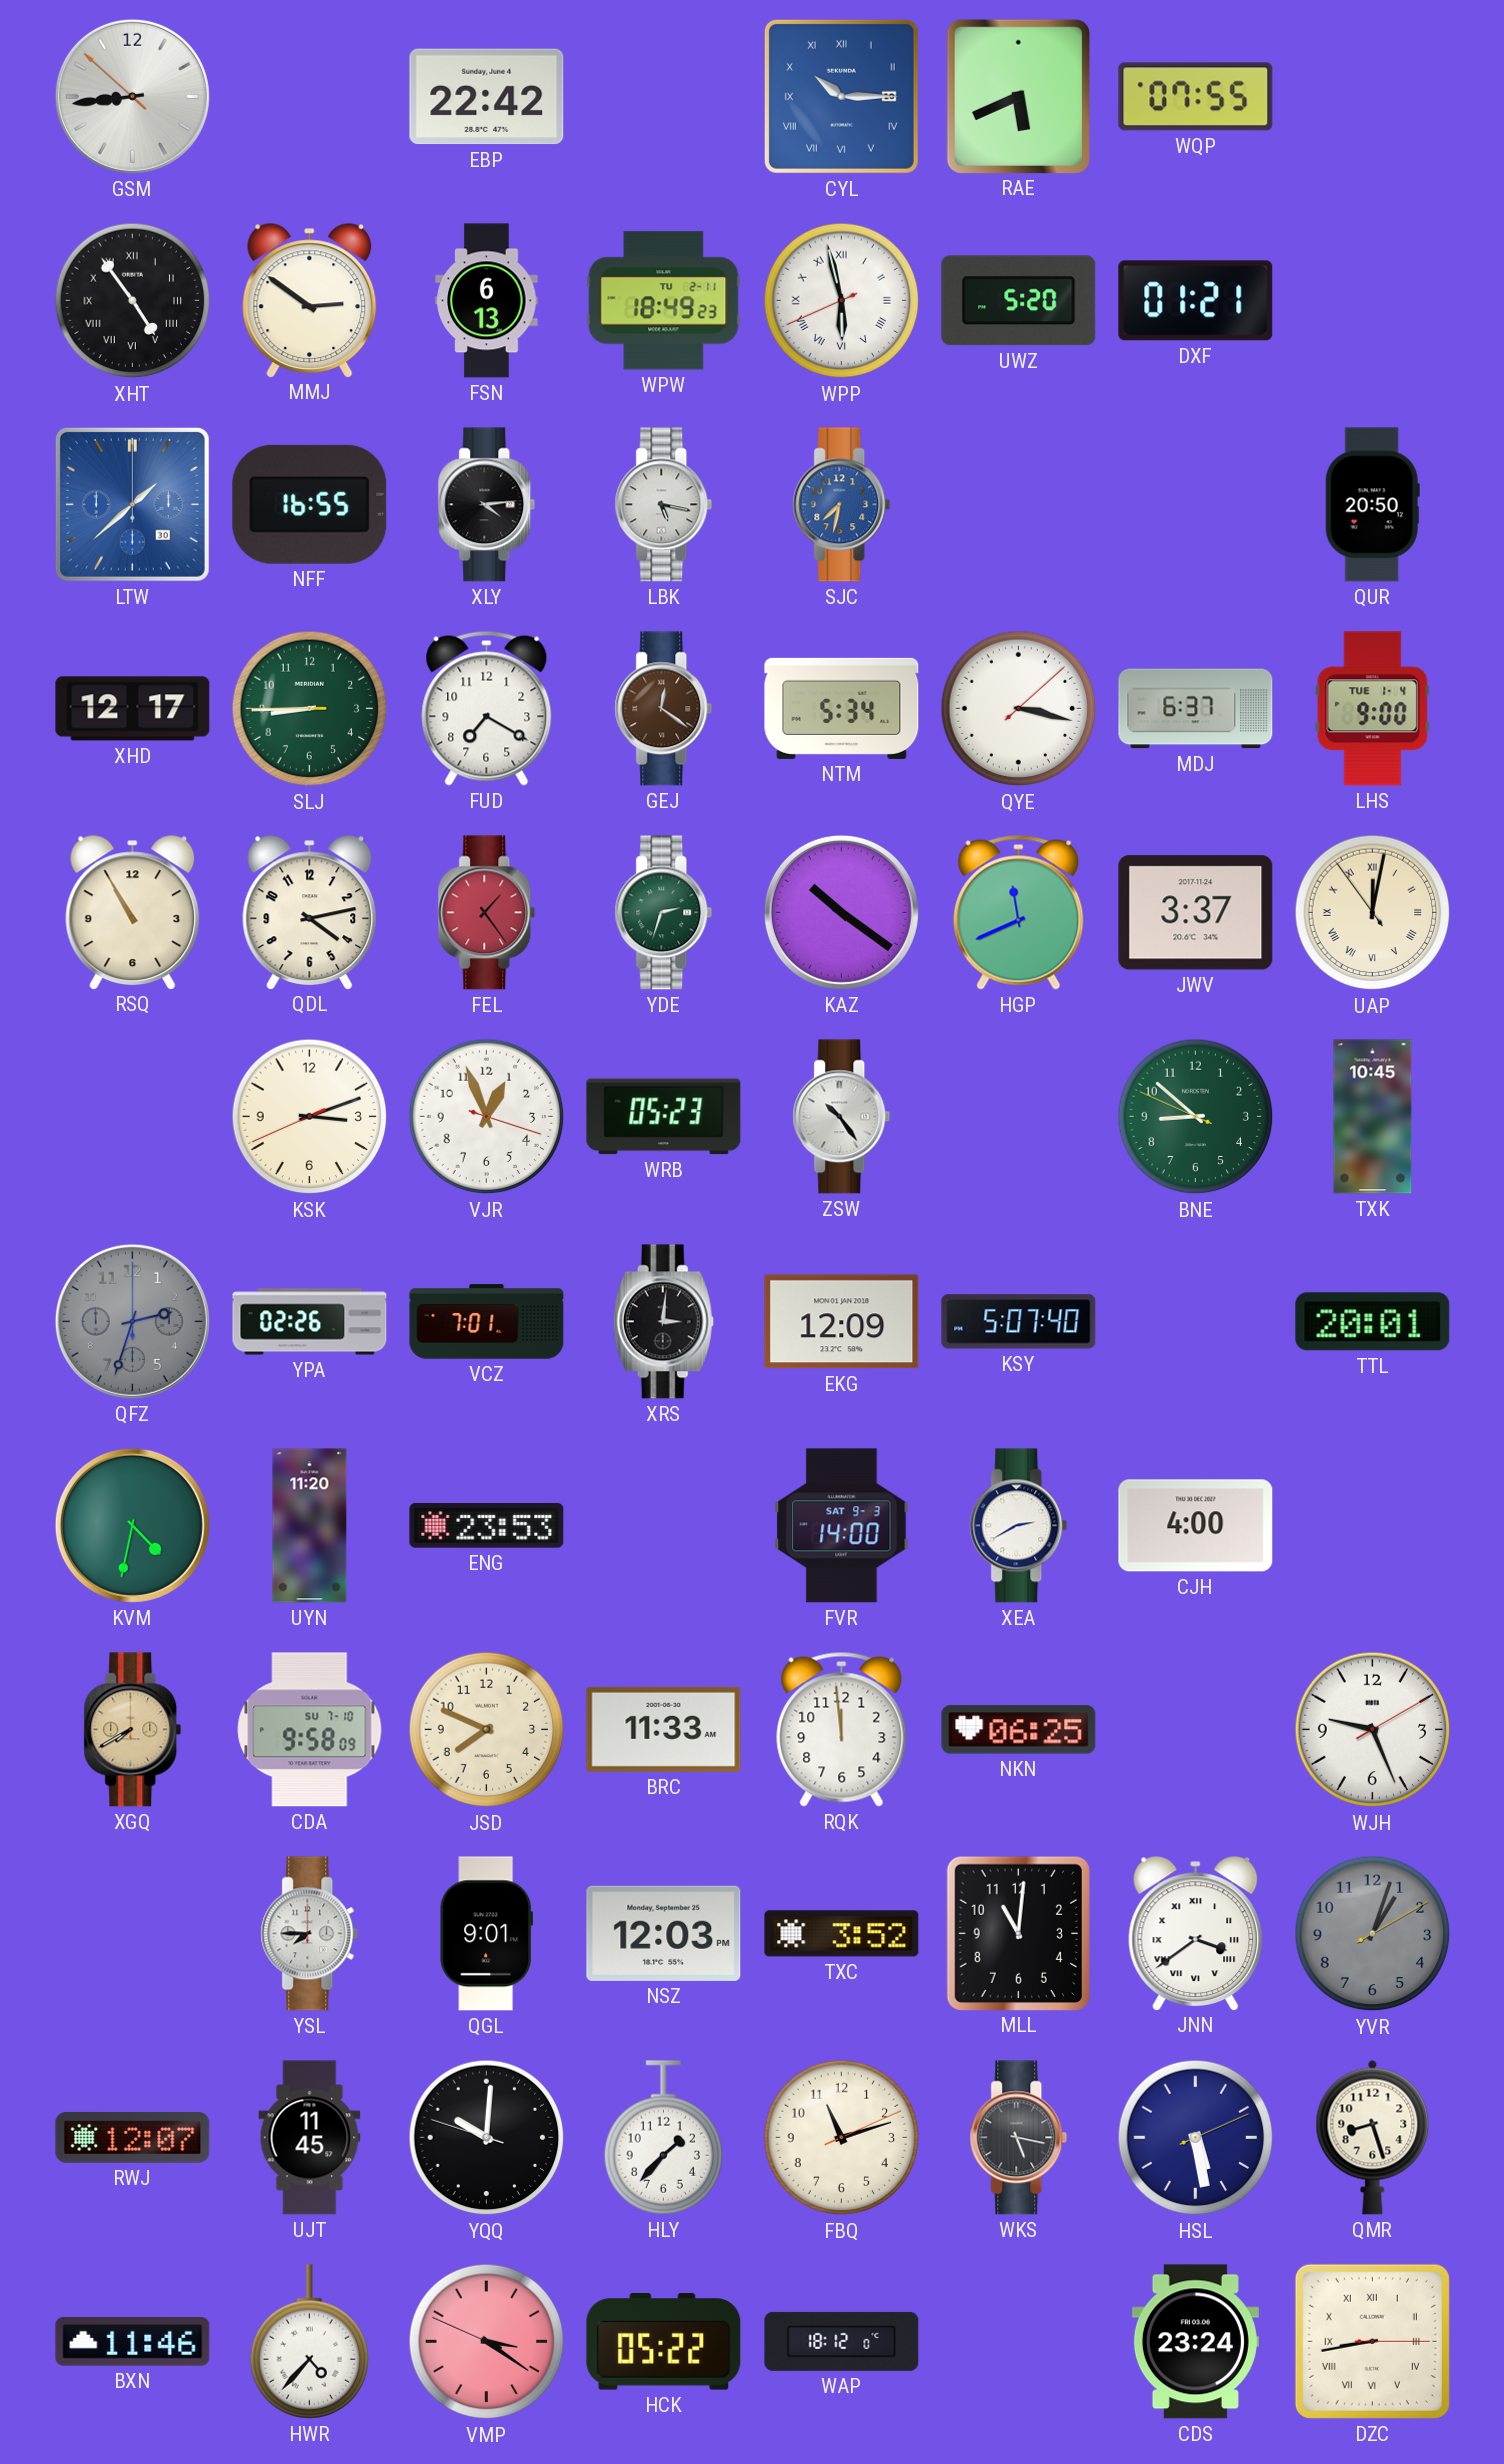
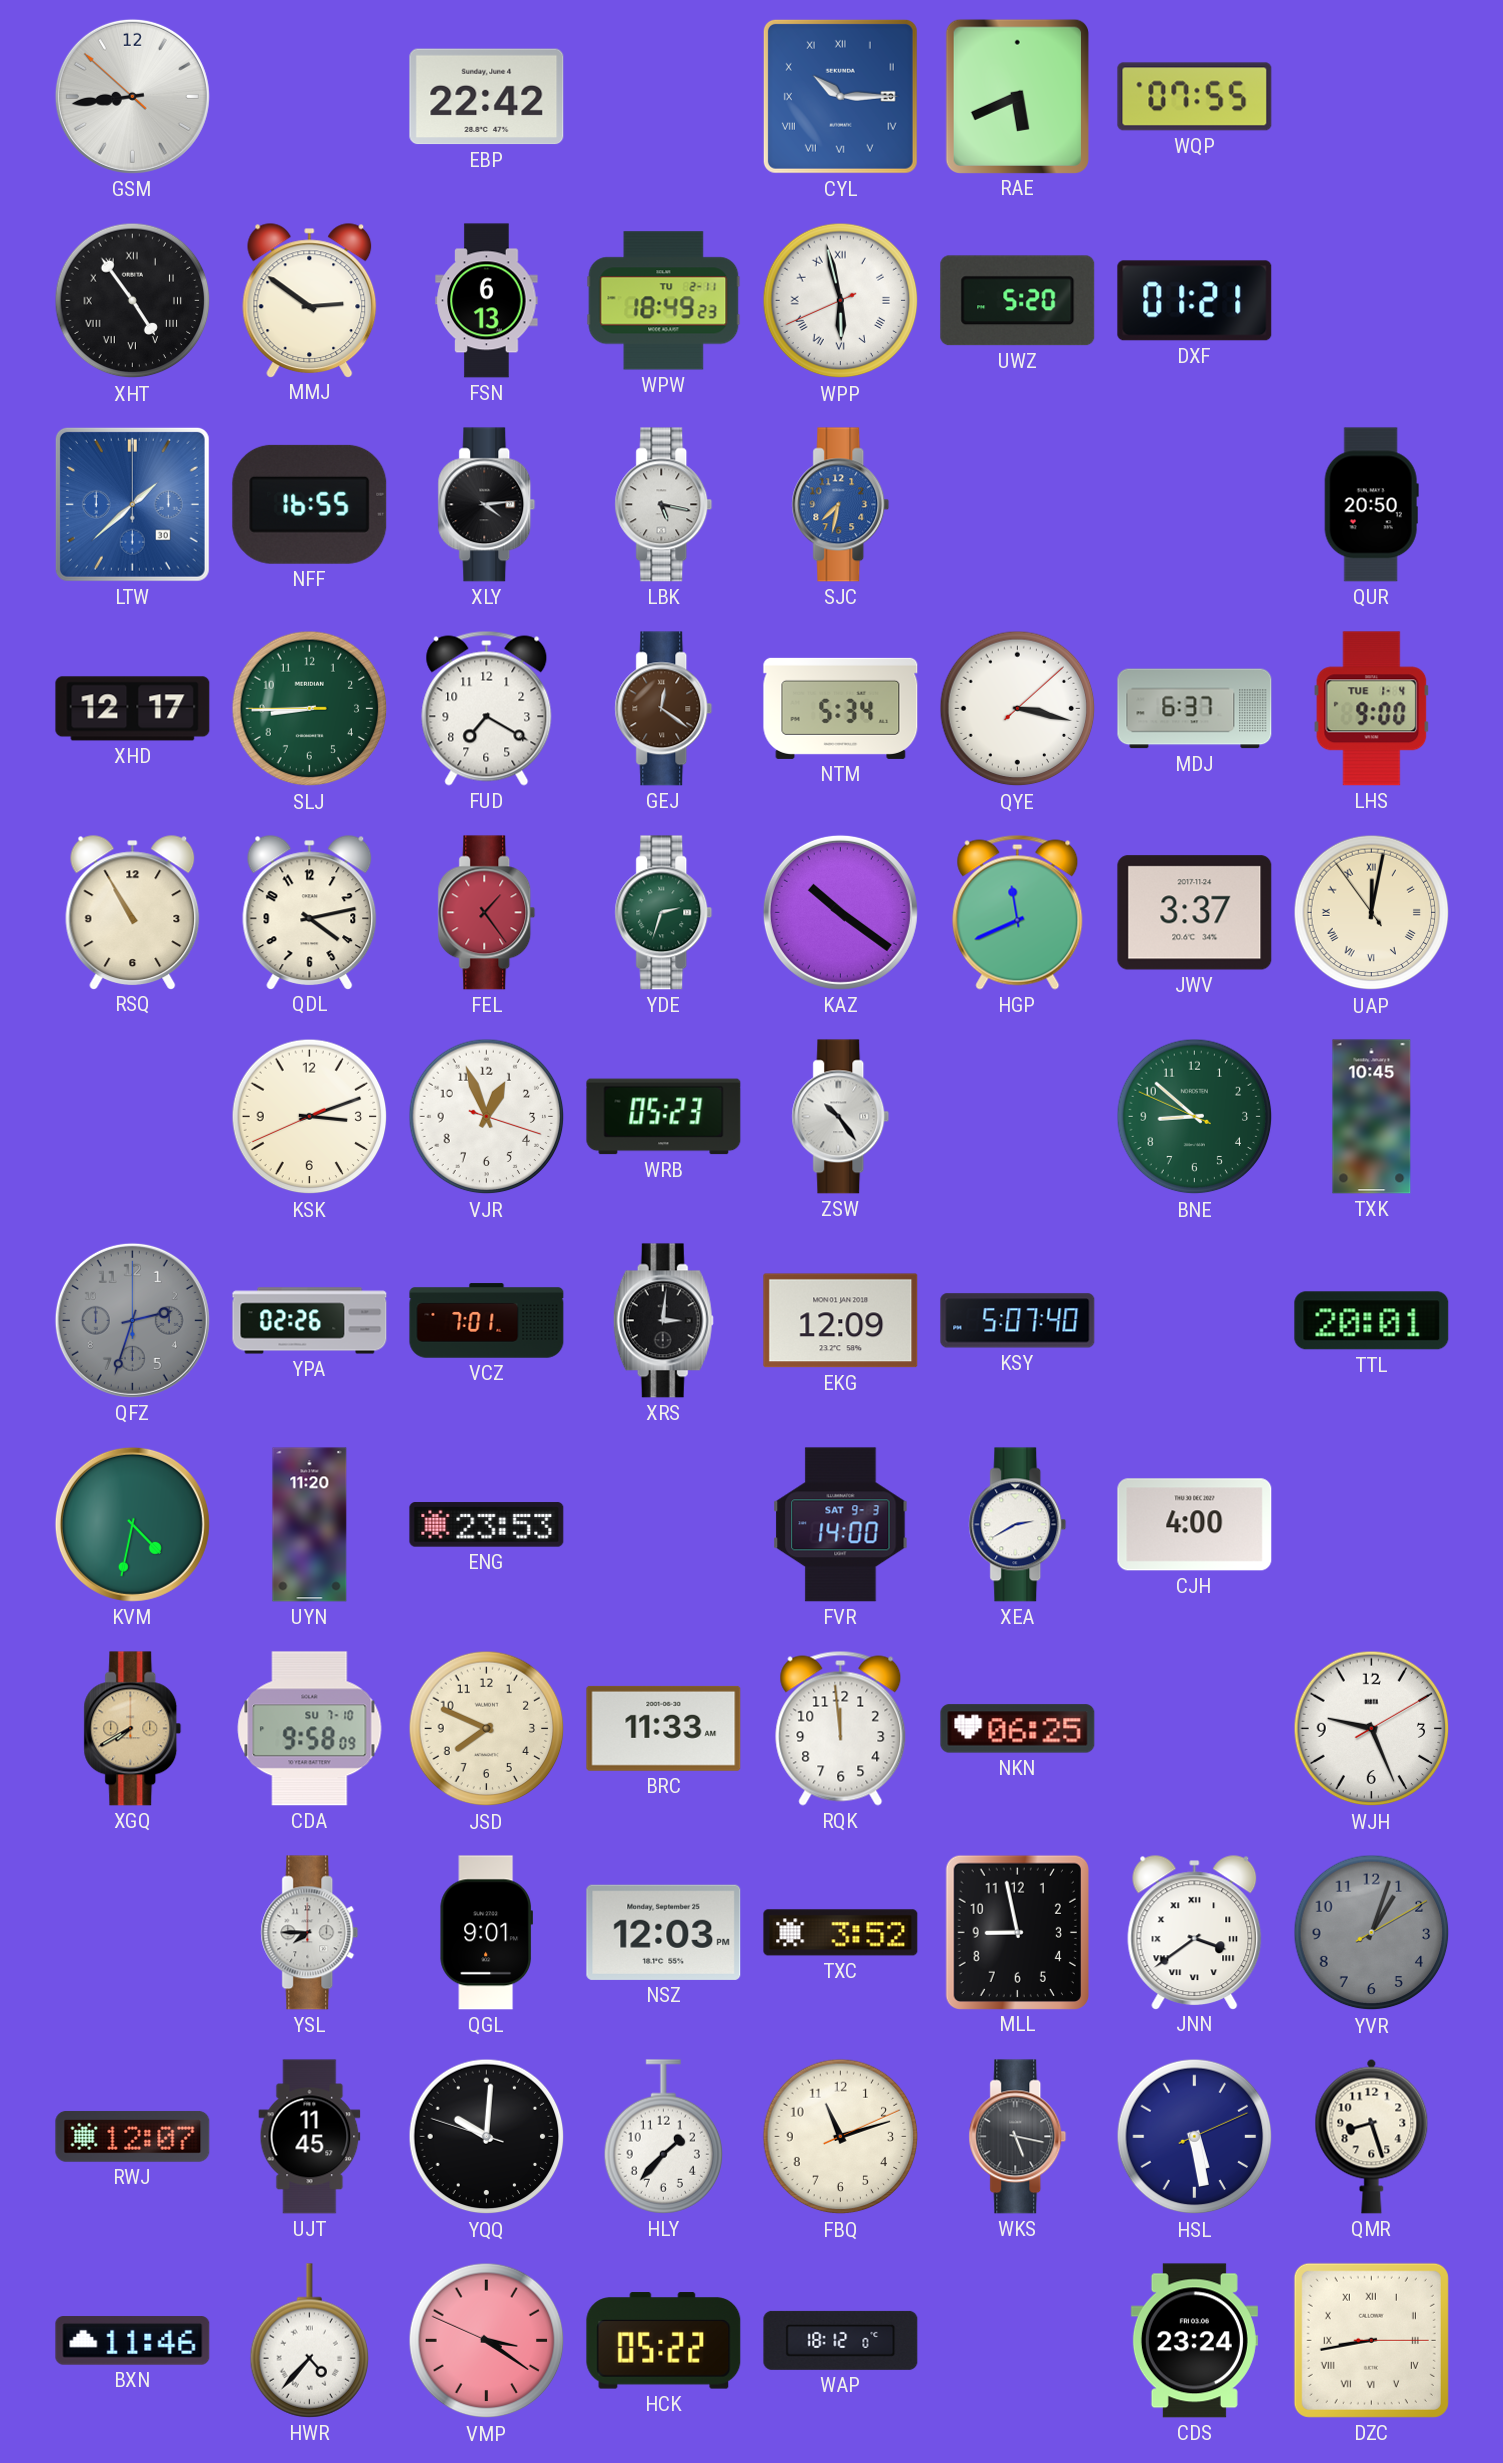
MLL: 11:01 -> 8:58
